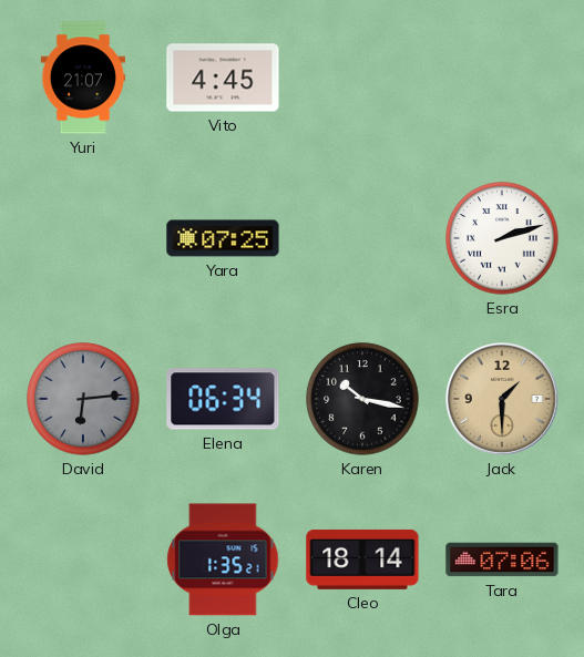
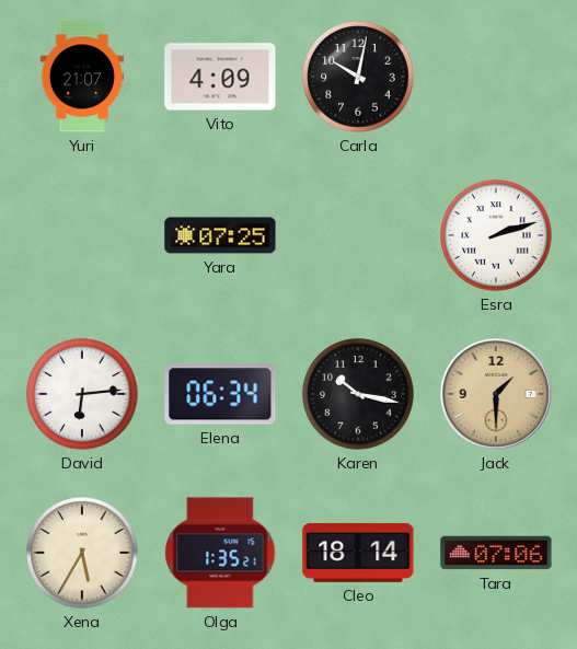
Vito: 4:45 -> 4:09
Carla: none -> 10:02
David dial: grey -> white
Xena: none -> 5:35
